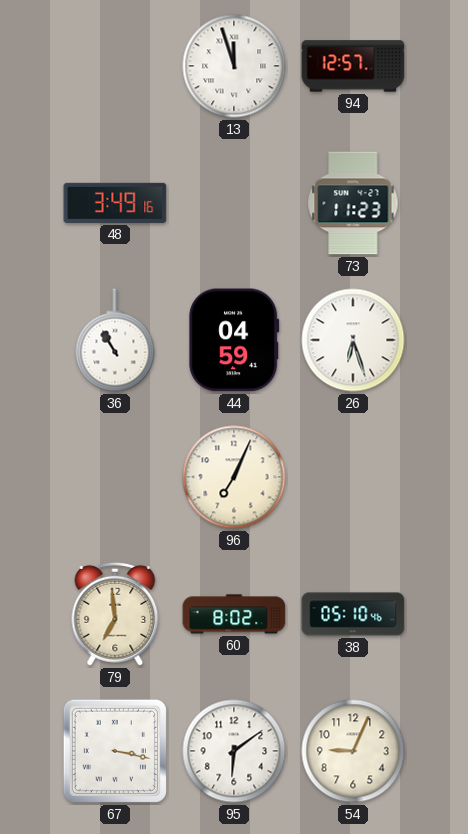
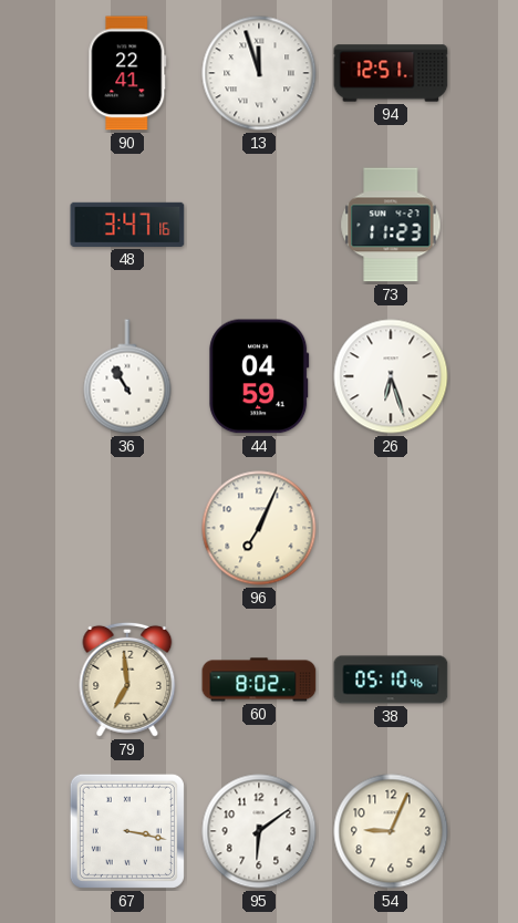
90: none -> 22:41
94: 12:57 -> 12:51
48: 3:49 -> 3:47
